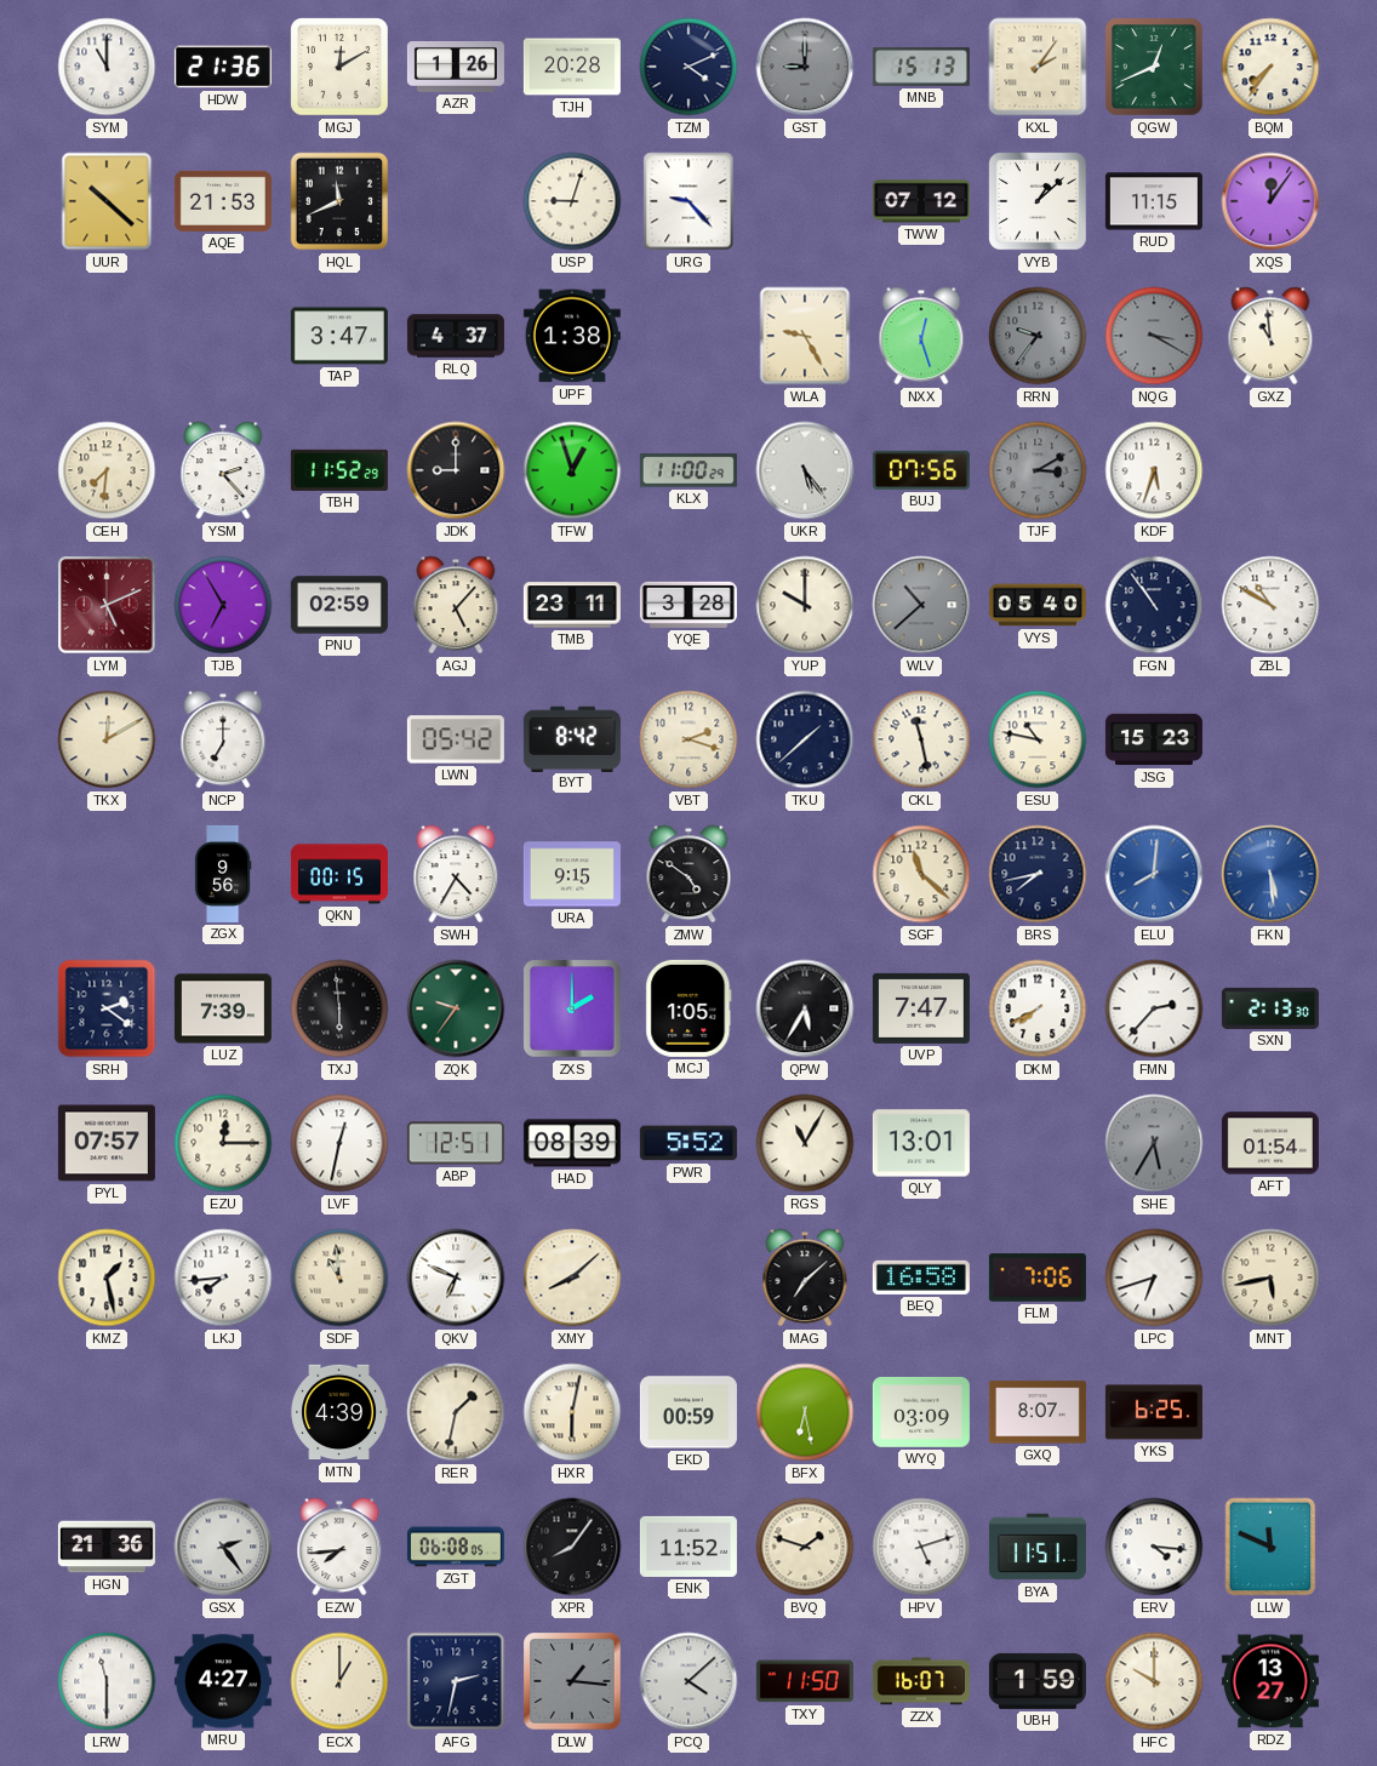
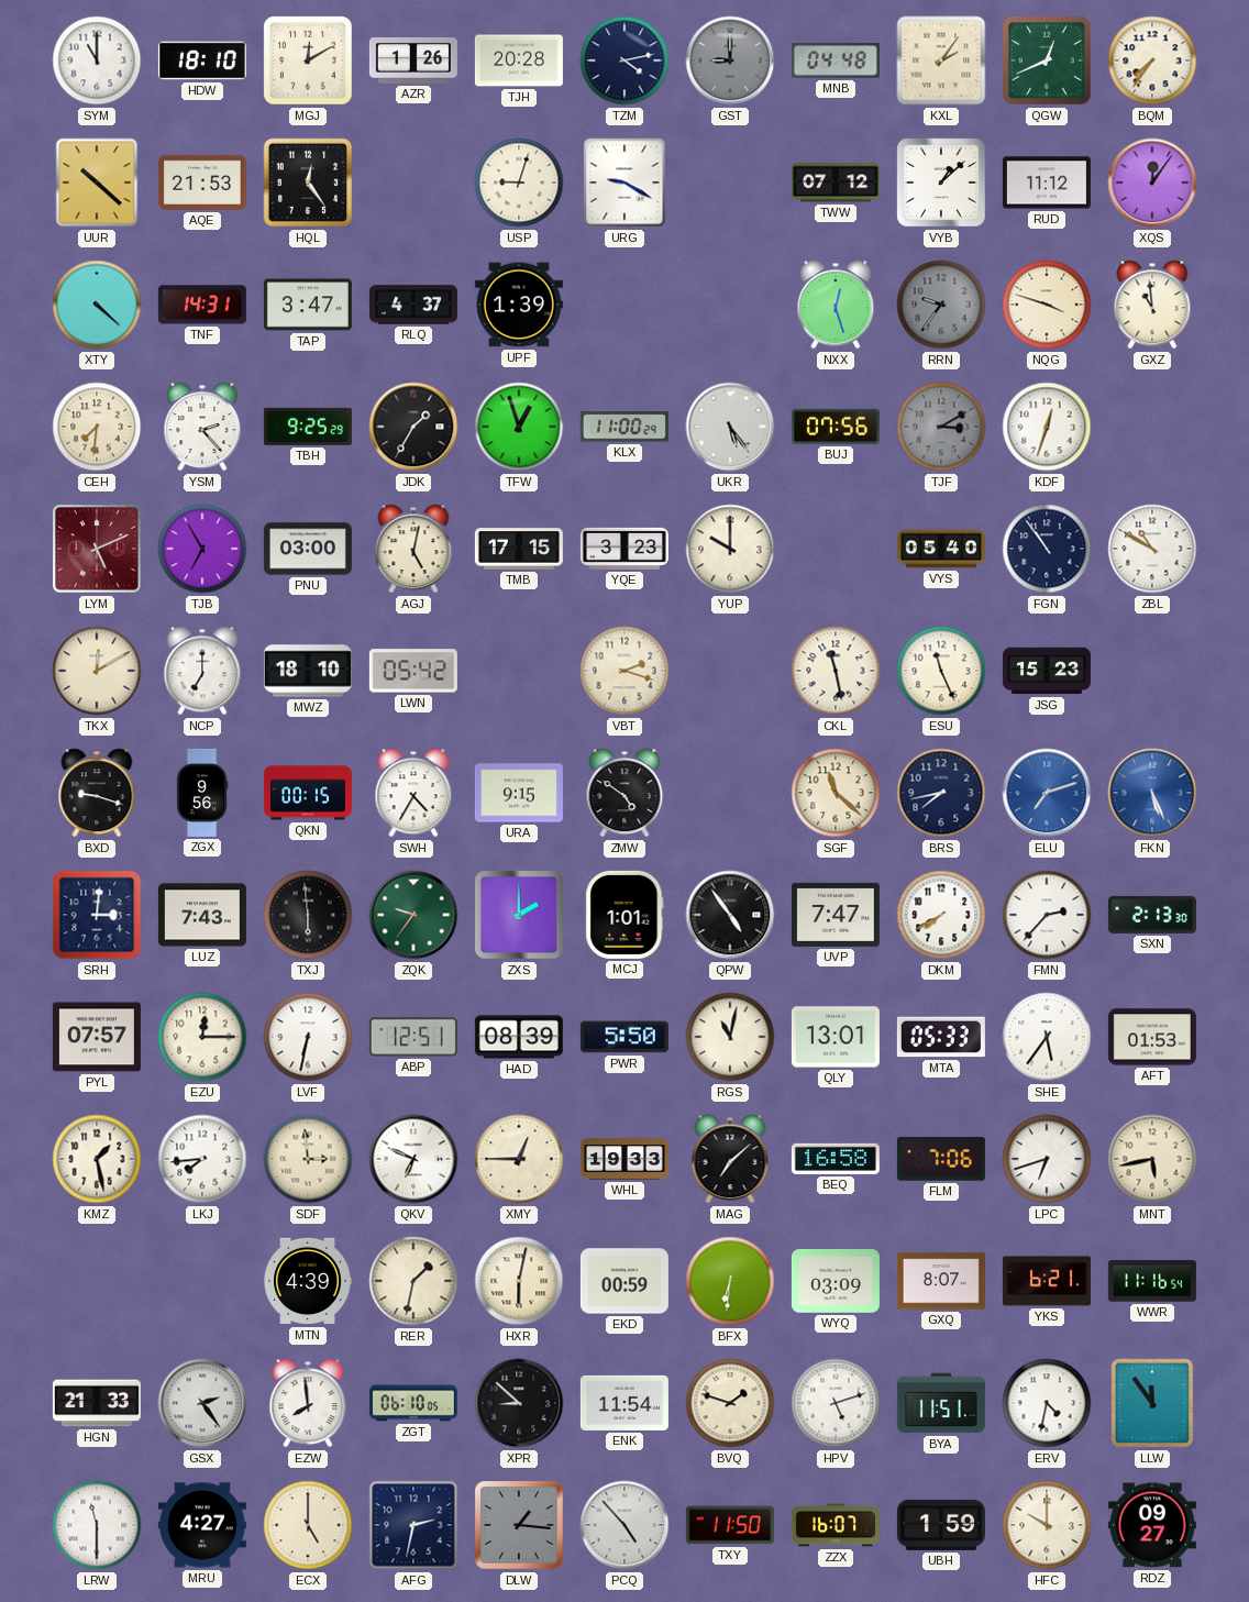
HDW: 21:36 -> 18:10
TZM: 4:11 -> 4:13
MNB: 15:13 -> 04:48
HQL: 11:41 -> 12:24
URG: 9:23 -> 9:20
RUD: 11:15 -> 11:12
XTY: none -> 4:22
TNF: none -> 14:31
UPF: 1:38 -> 1:39
WLA: 9:25 -> none
NQG: 3:20 -> 3:48
NQG dial: grey -> cream
TBH: 11:52 -> 9:25
JDK: 9:00 -> 1:35
KDF: 5:33 -> 12:33
PNU: 02:59 -> 03:00
AGJ: 5:07 -> 5:02
TMB: 23:11 -> 17:15
YQE: 3:28 -> 3:23
WLV: 10:38 -> none
MWZ: none -> 18:10
BYT: 8:42 -> none
TKU: 1:38 -> none
ESU: 10:47 -> 11:26
BXD: none -> 9:18
ELU: 8:01 -> 7:12
FKN: 5:29 -> 5:26
SRH: 2:21 -> 3:01
LUZ: 7:39 -> 7:43
MCJ: 1:05 -> 1:01
QPW: 5:35 -> 4:54
LVF: 12:32 -> 6:32
PWR: 5:52 -> 5:50
RGS: 11:05 -> 11:02
MTA: none -> 05:33
SHE: 5:35 -> 5:36
SHE dial: grey -> white
AFT: 01:54 -> 01:53
SDF: 10:59 -> 2:59
XMY: 8:08 -> 12:45
WHL: none -> 19:33
BFX: 6:28 -> 6:31
YKS: 6:25 -> 6:21
WWR: none -> 11:16
HGN: 21:36 -> 21:33
EZW: 7:44 -> 7:59
ZGT: 06:08 -> 06:10
XPR: 8:06 -> 8:52
ENK: 11:52 -> 11:54
ERV: 4:16 -> 4:32
LLW: 11:49 -> 11:54
ECX: 1:00 -> 5:00
PCQ: 4:08 -> 4:53
RDZ: 13:27 -> 09:27
